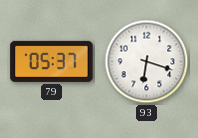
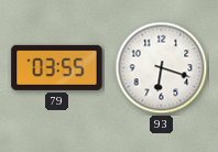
79: 05:37 -> 03:55
